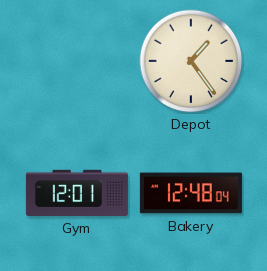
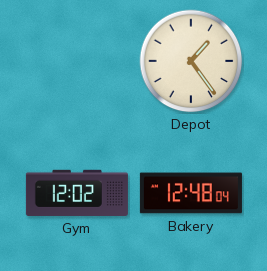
Gym: 12:01 -> 12:02
